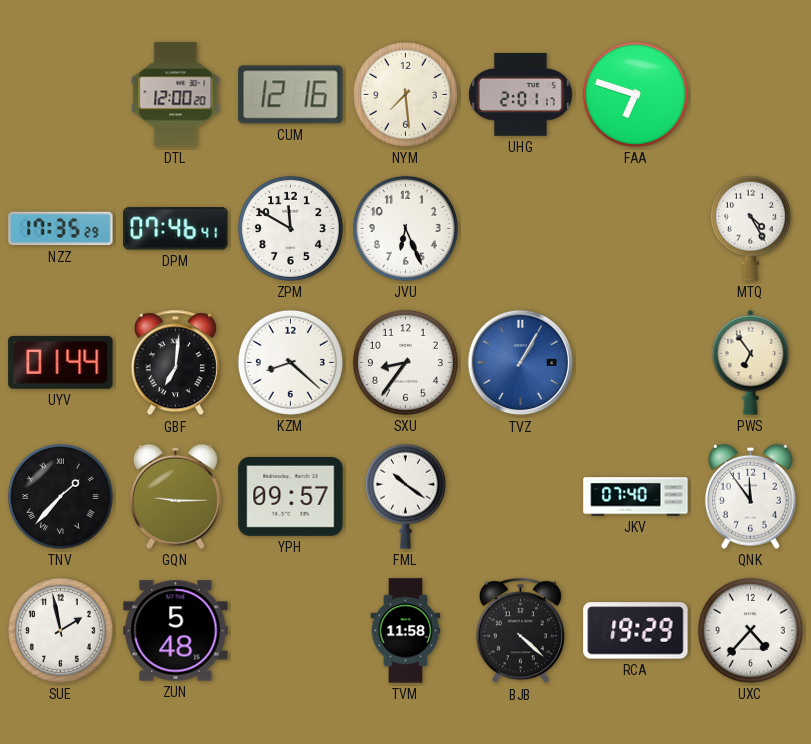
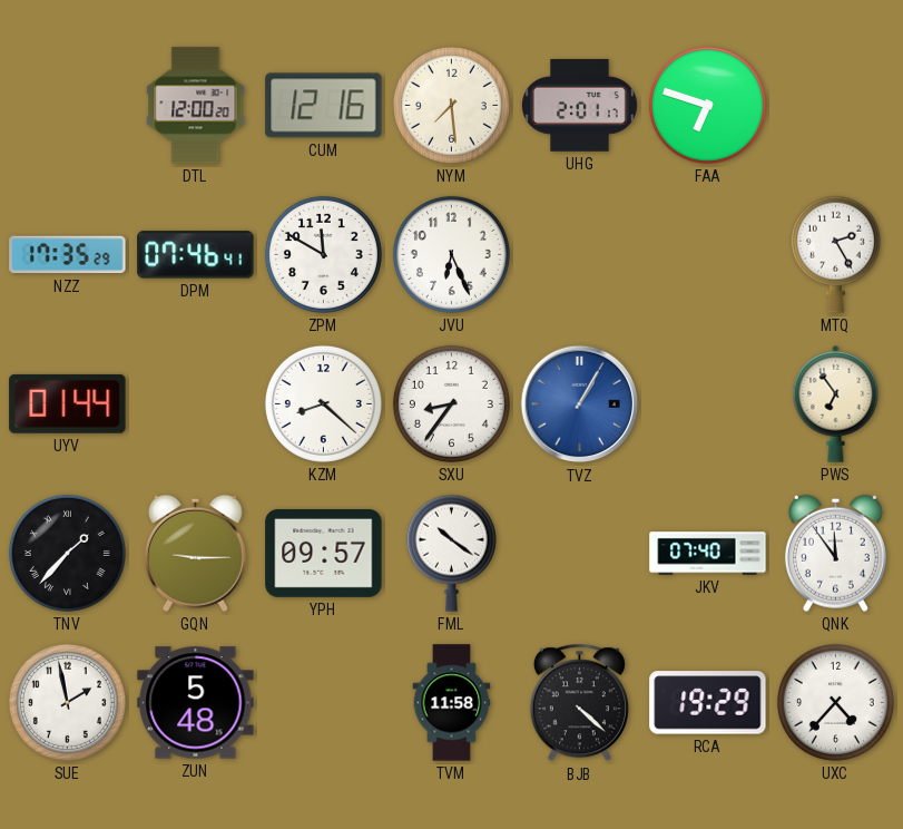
MTQ: 4:25 -> 2:25
GBF: 7:01 -> none
